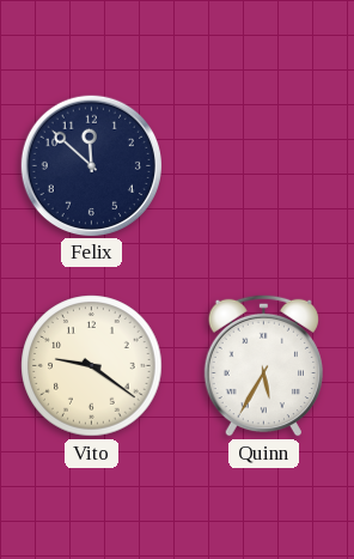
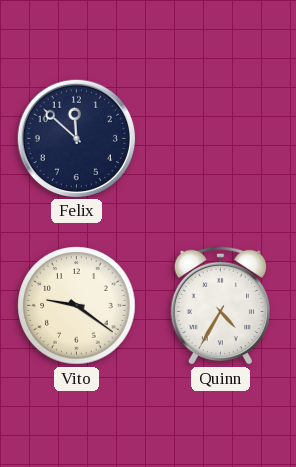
Quinn: 5:35 -> 4:35
